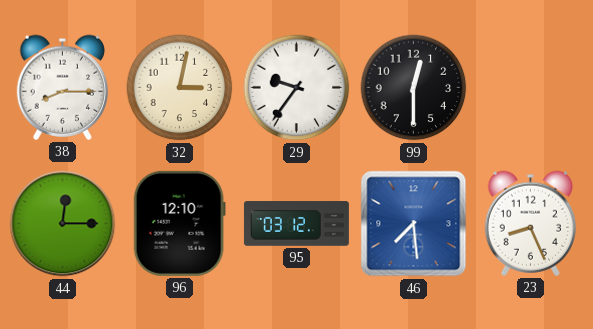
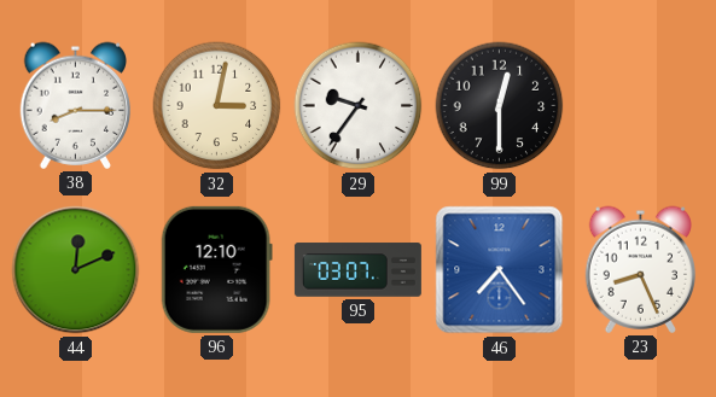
44: 12:15 -> 12:11
95: 03:12 -> 03:07
46: 7:29 -> 7:24
